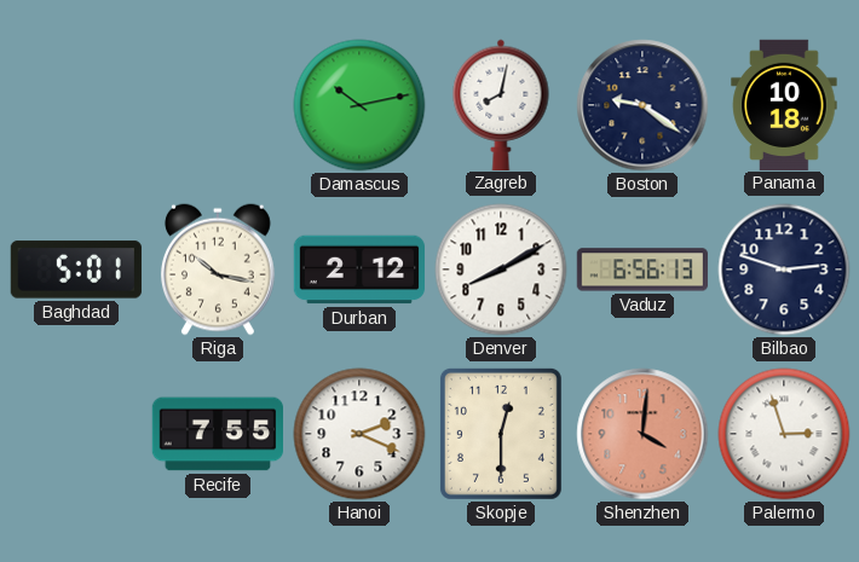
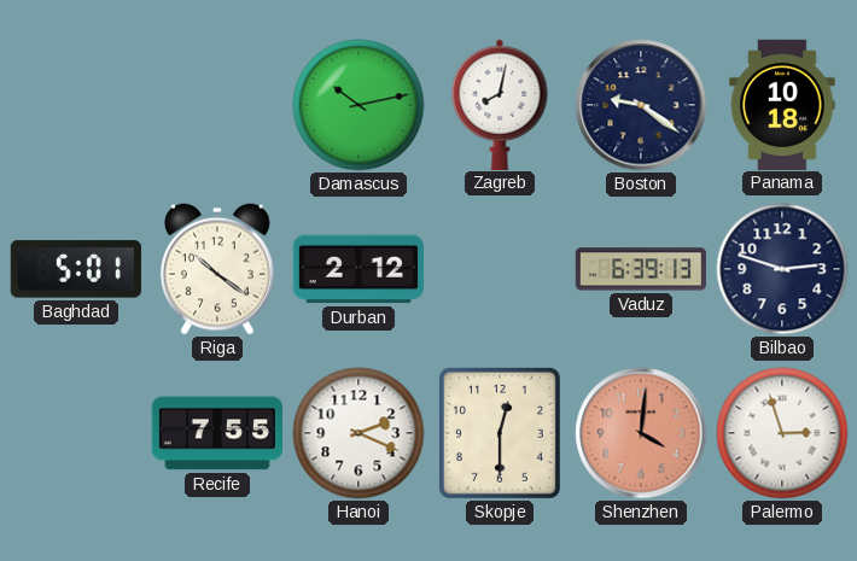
Riga: 10:17 -> 10:21
Denver: 8:10 -> none
Vaduz: 6:56 -> 6:39
